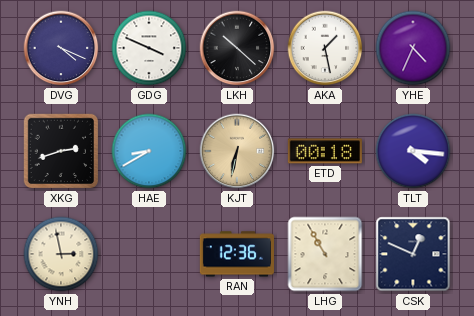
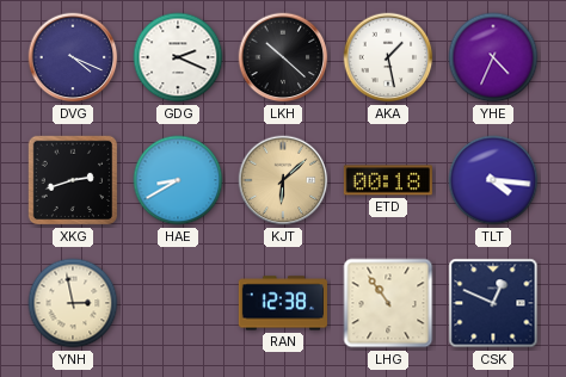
GDG: 3:49 -> 2:19
KJT: 6:32 -> 6:08
RAN: 12:36 -> 12:38
LHG: 10:55 -> 10:54
